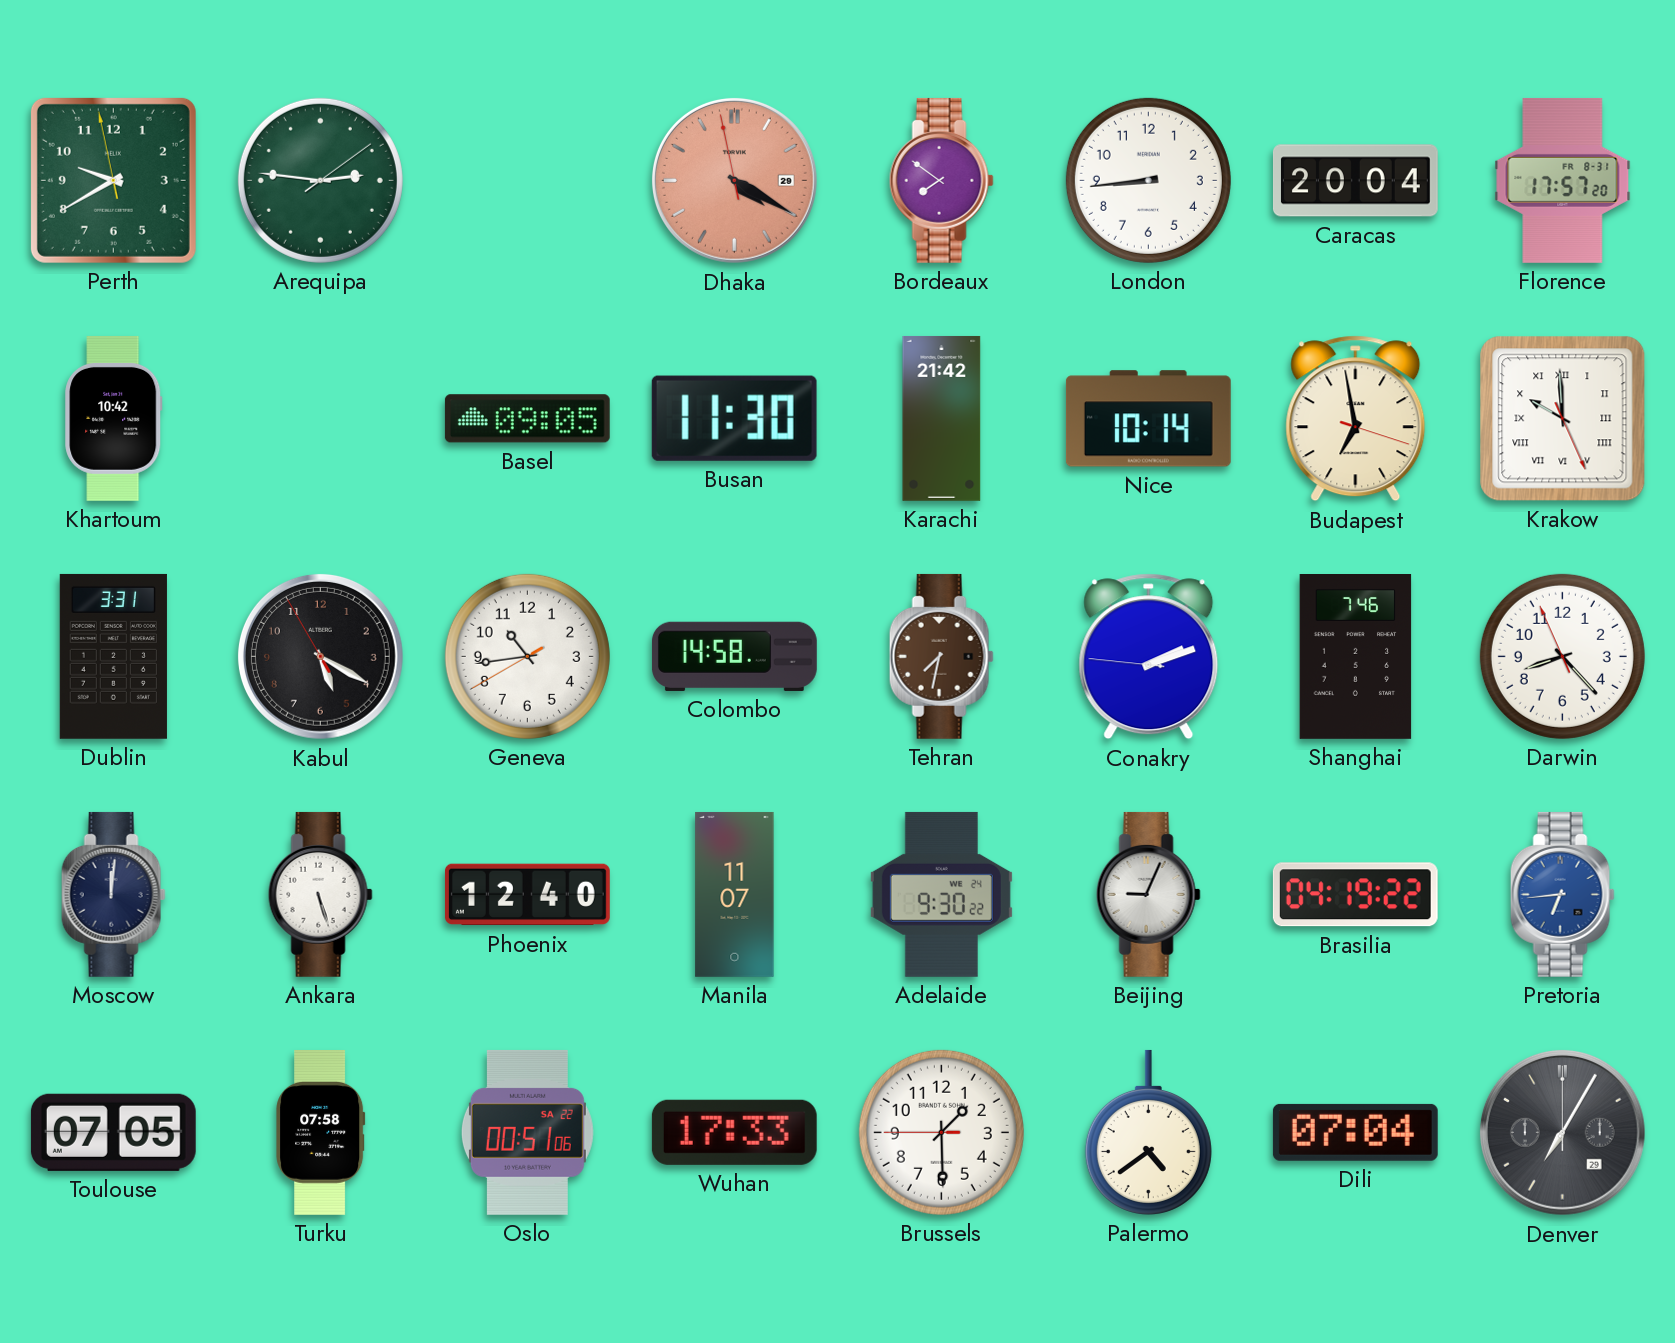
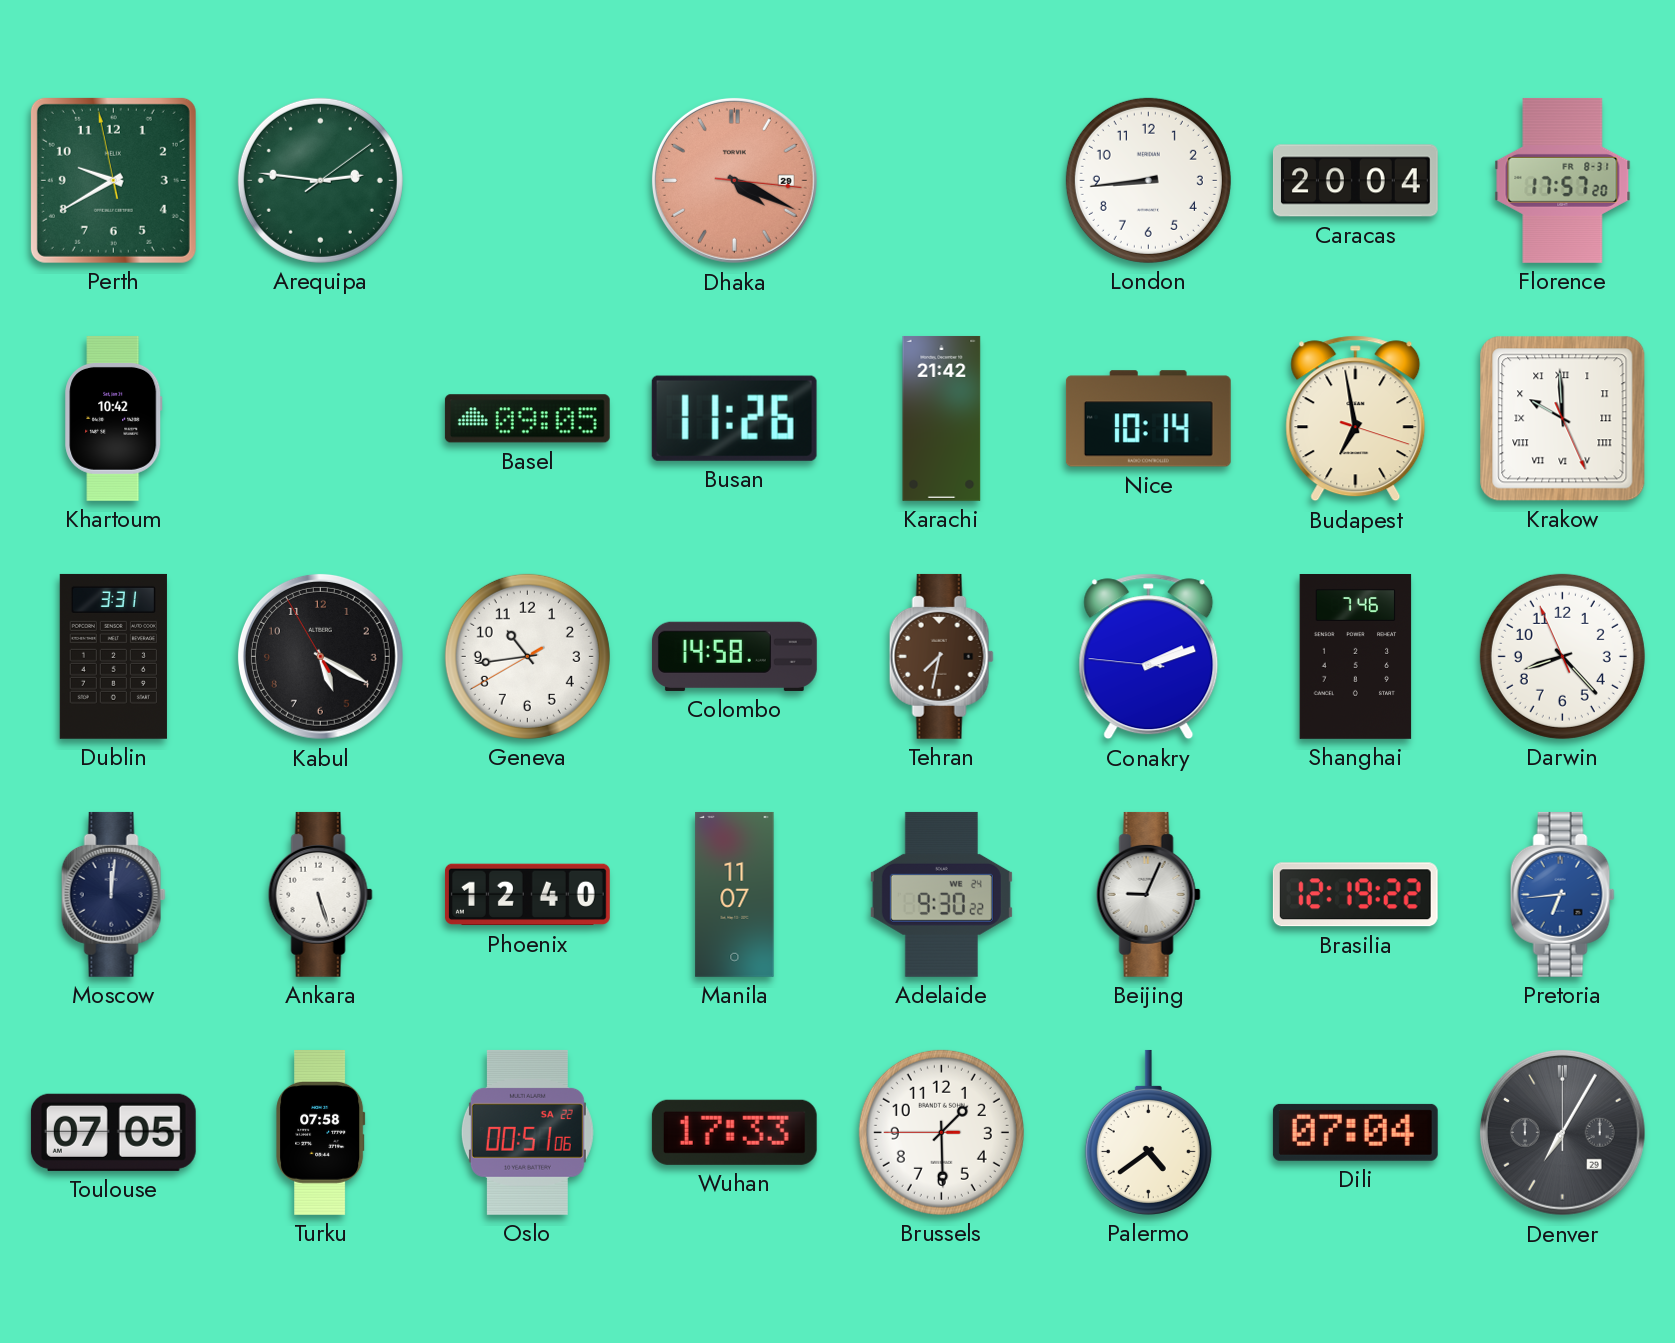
Dhaka: 4:19:58 -> 4:19:16
Bordeaux: 7:51 -> none
Busan: 11:30 -> 11:26
Brasilia: 04:19 -> 12:19
